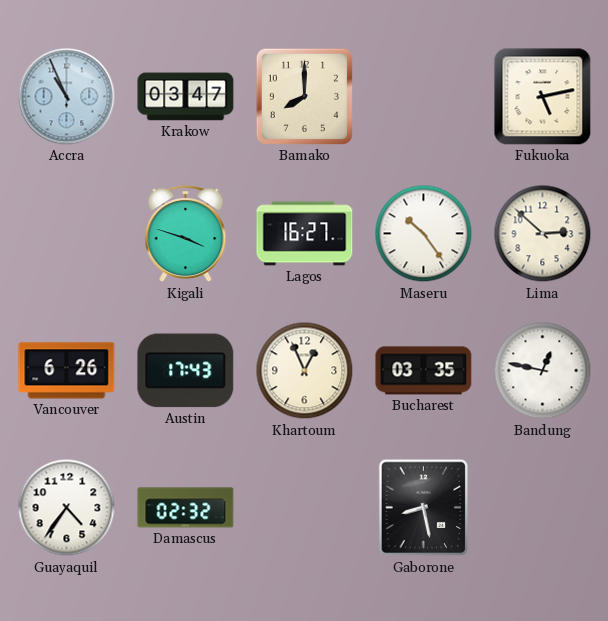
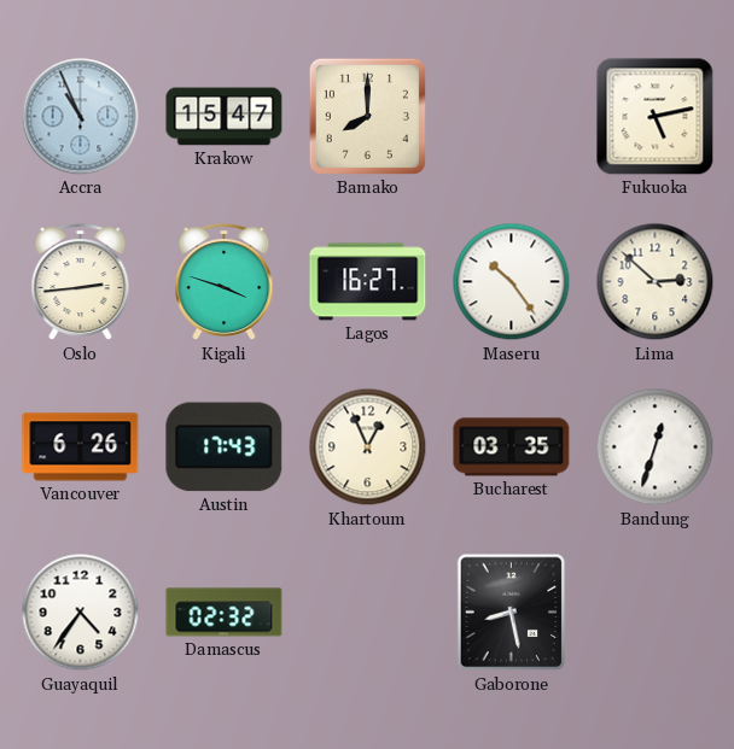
Krakow: 03:47 -> 15:47
Oslo: none -> 2:44
Bandung: 12:47 -> 12:33
